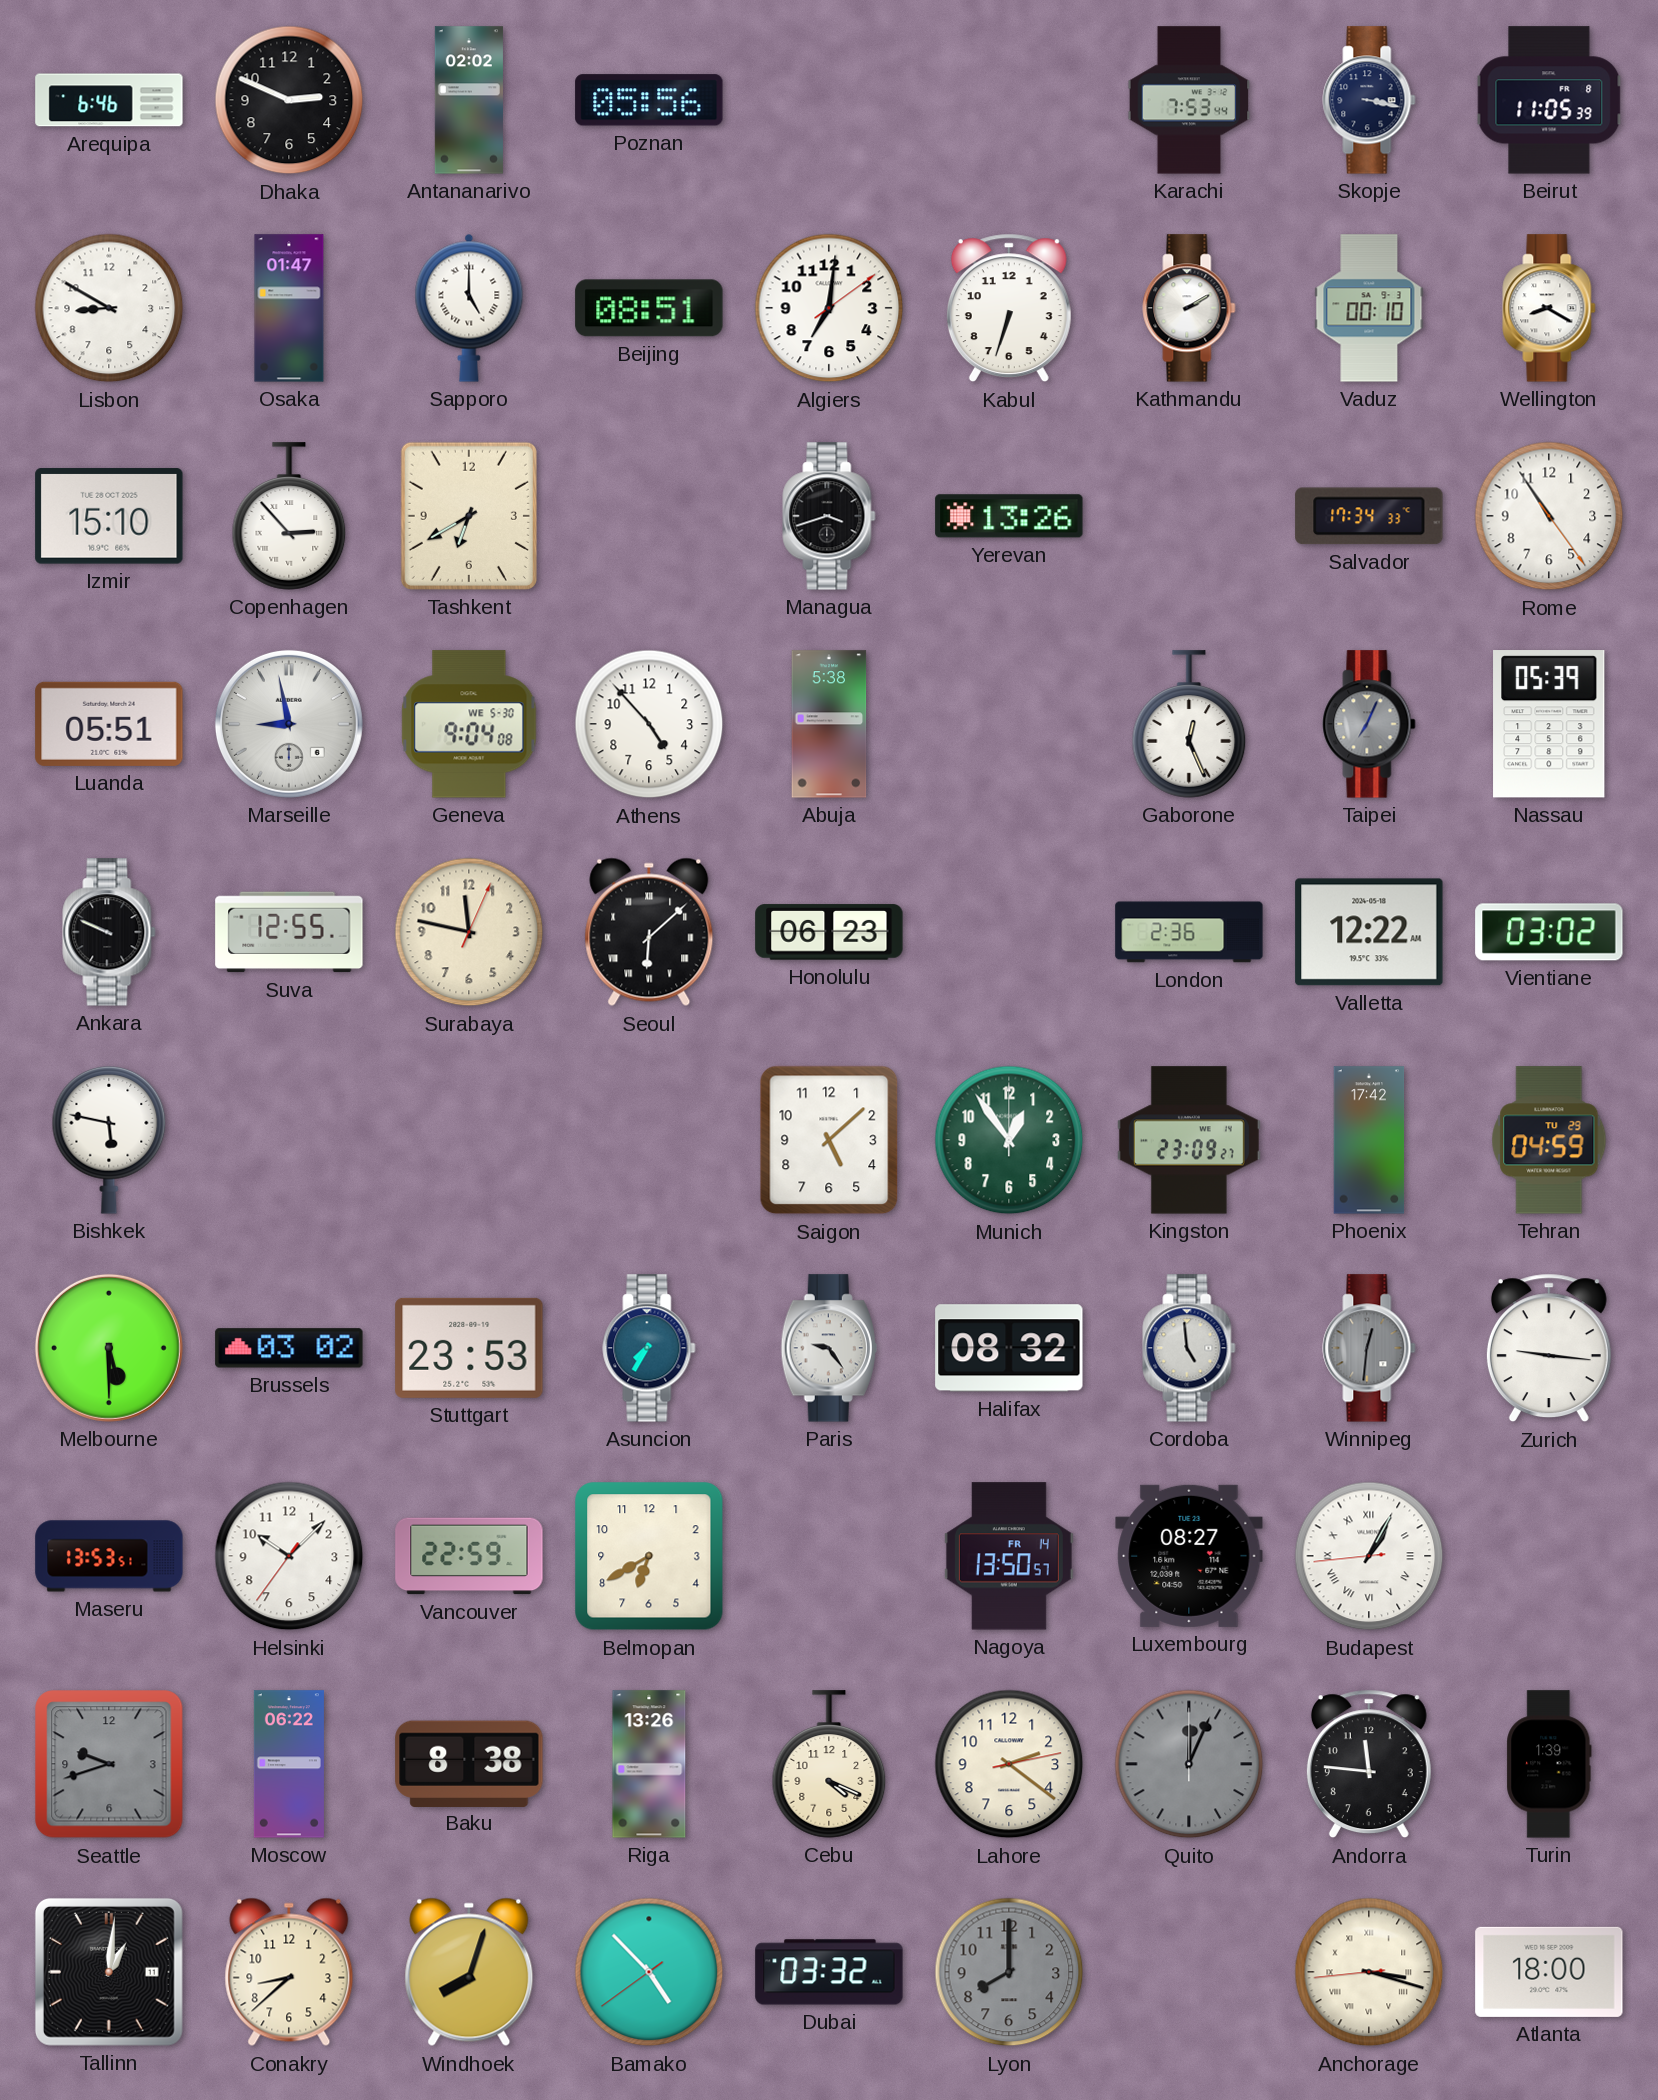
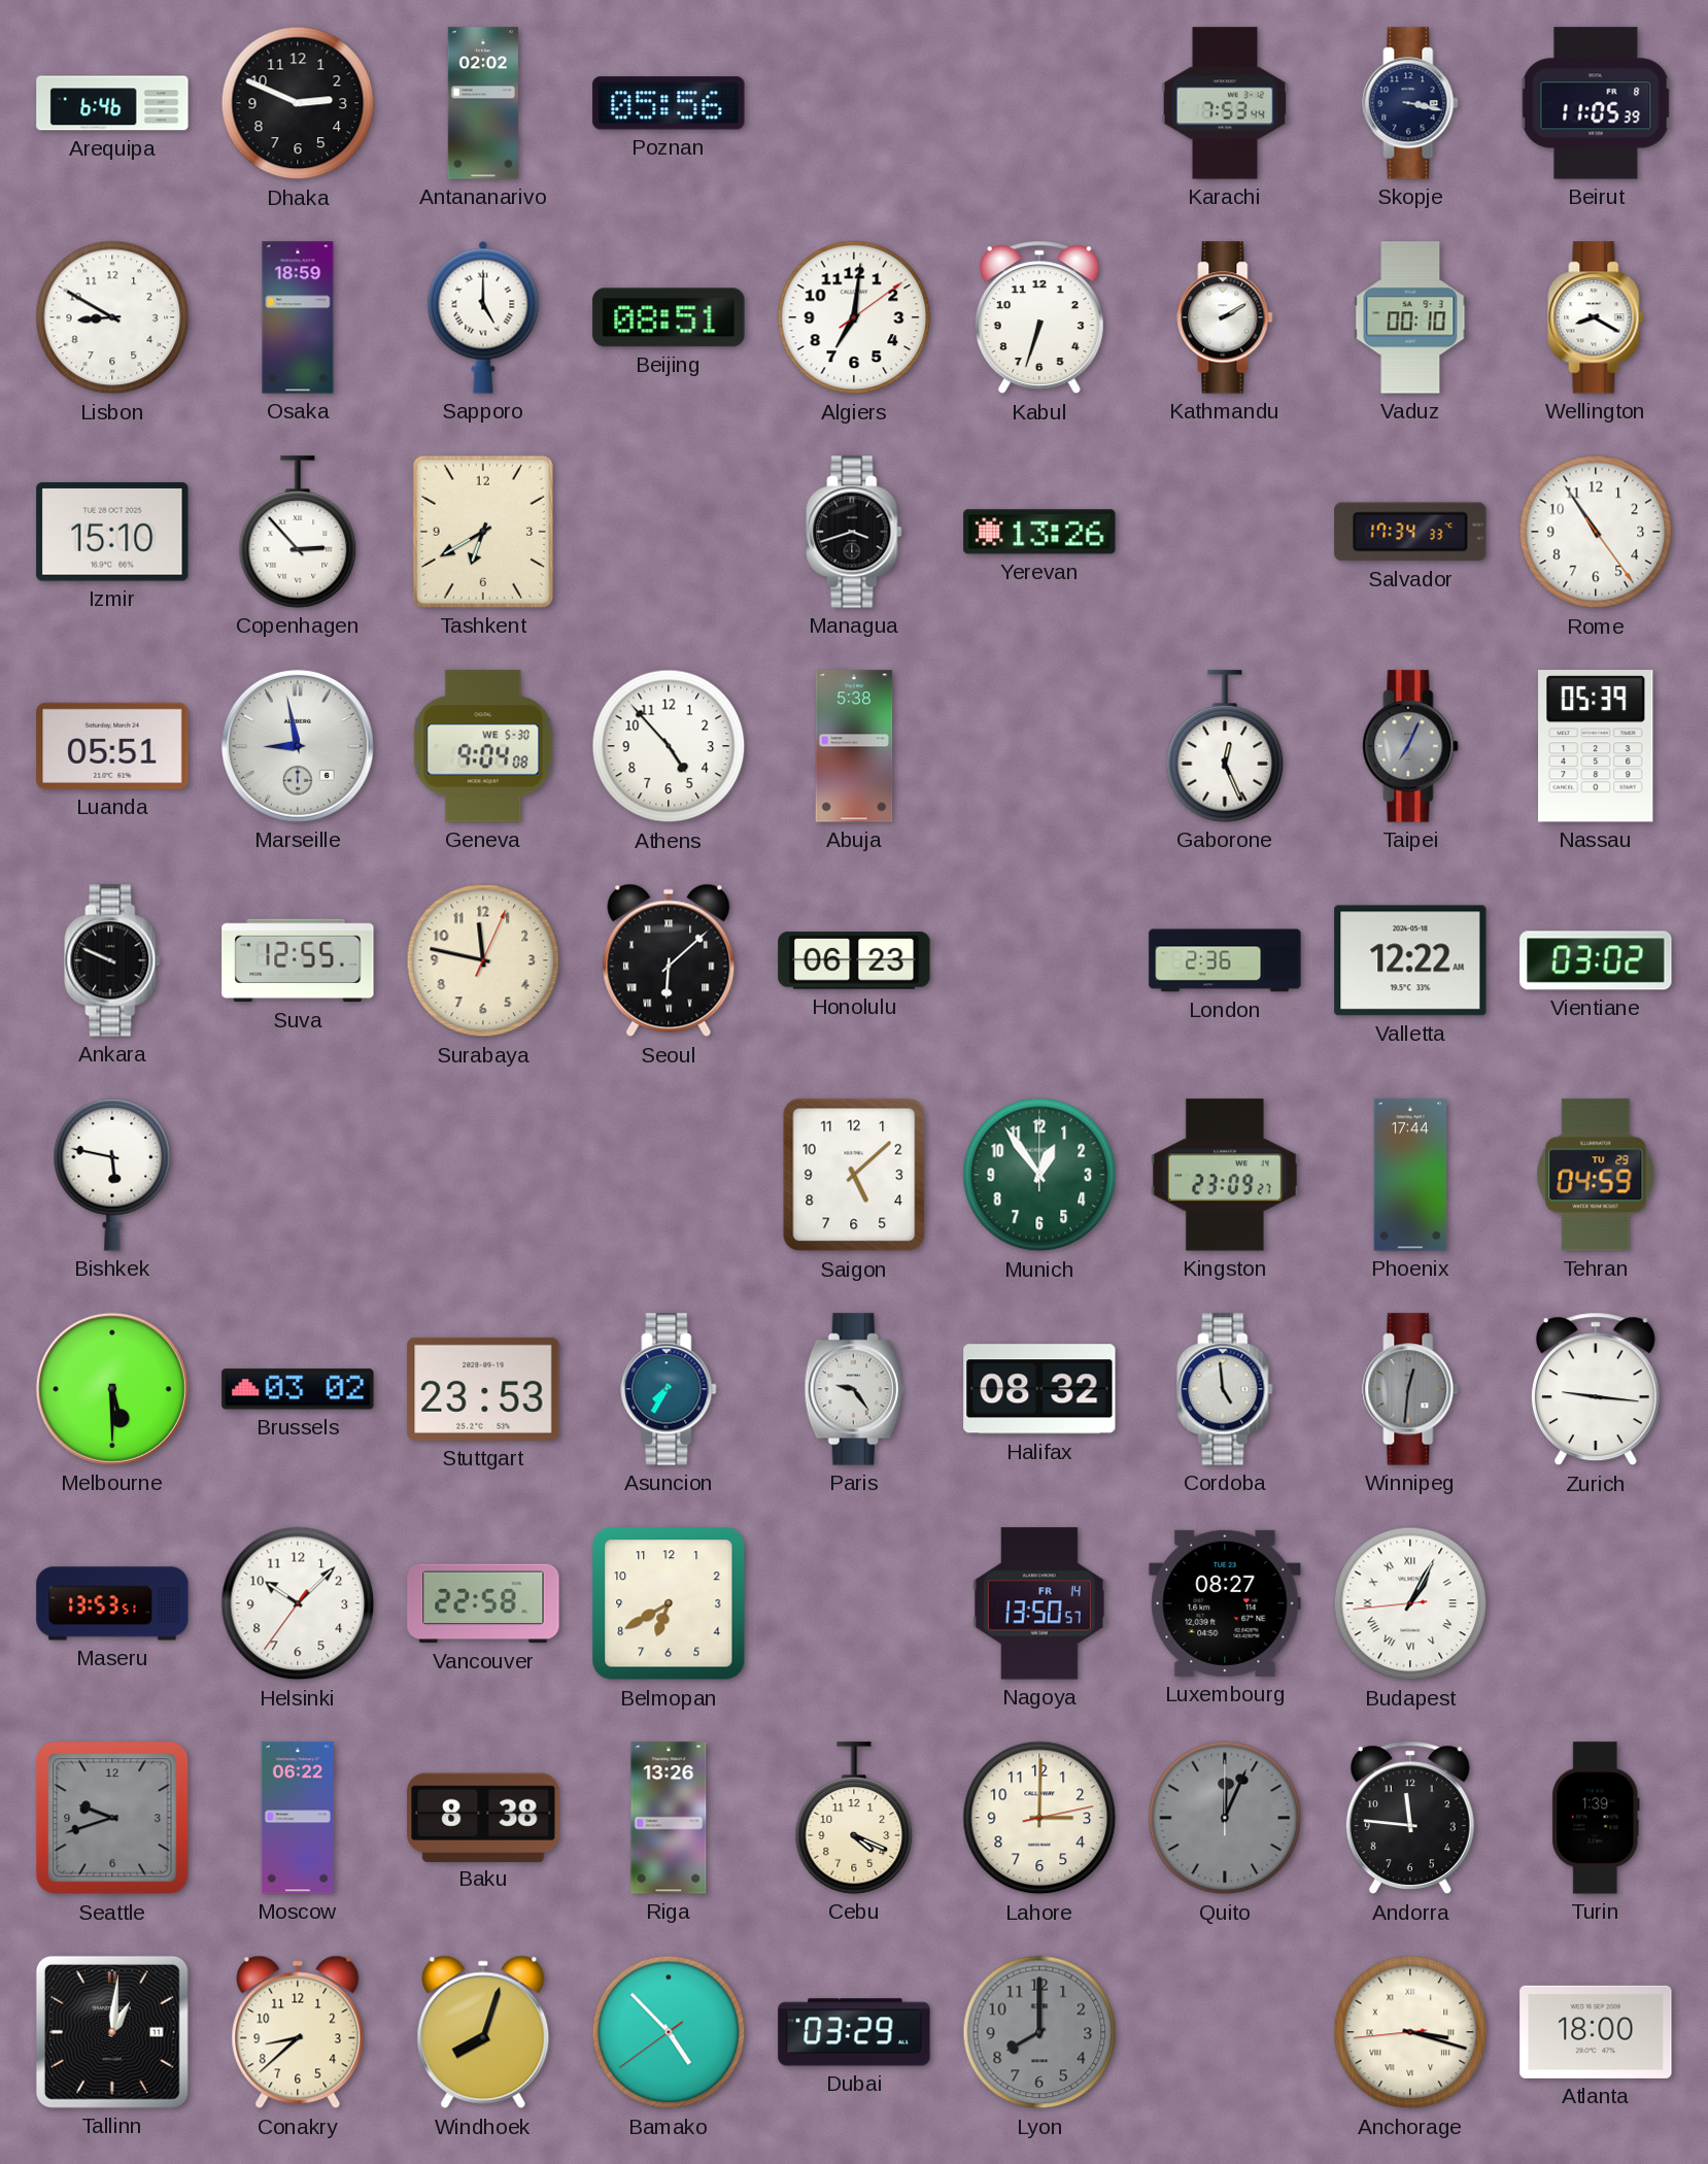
Osaka: 01:47 -> 18:59
Phoenix: 17:42 -> 17:44
Vancouver: 22:59 -> 22:58
Lahore: 2:21 -> 3:00
Dubai: 03:32 -> 03:29
